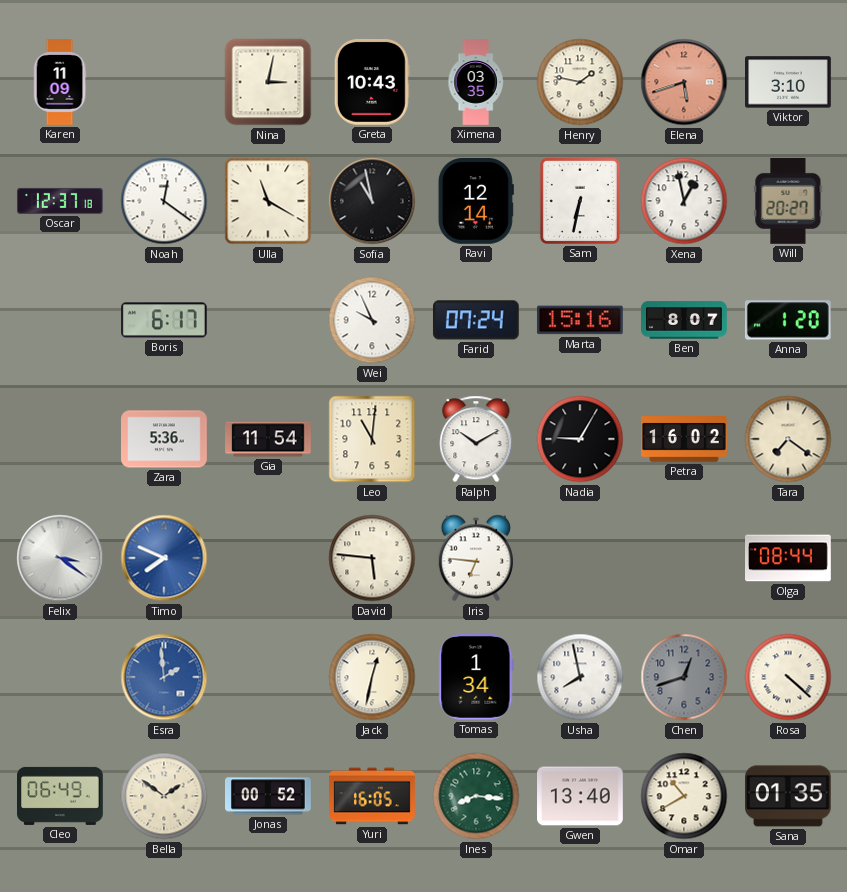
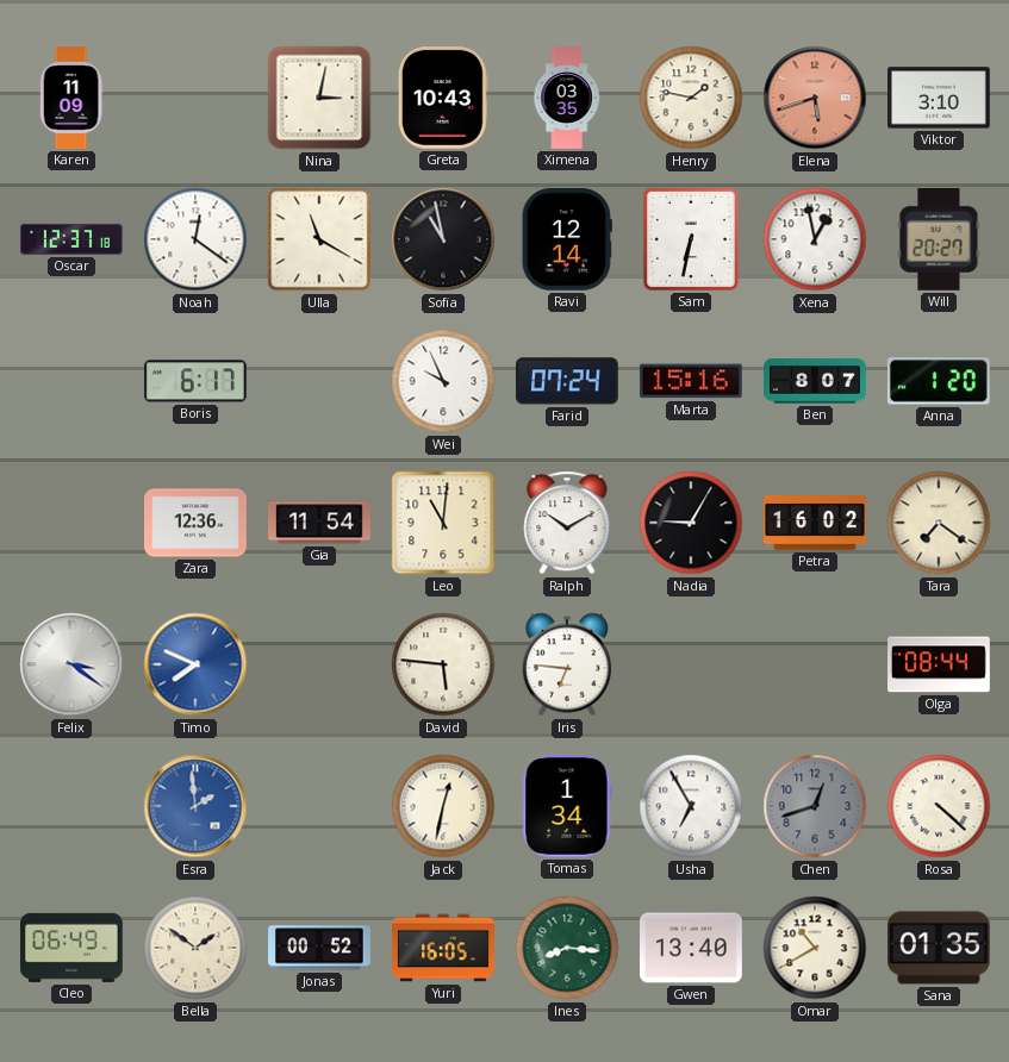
Zara: 5:36 -> 12:36
Usha: 7:58 -> 6:55
